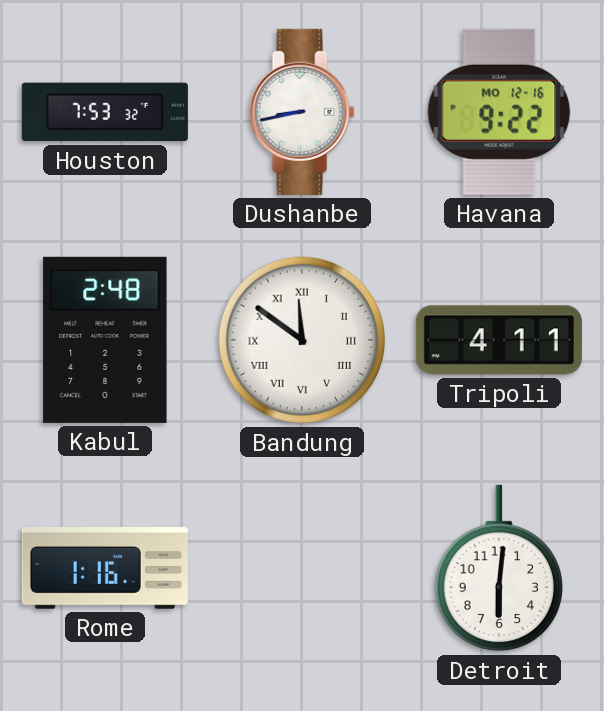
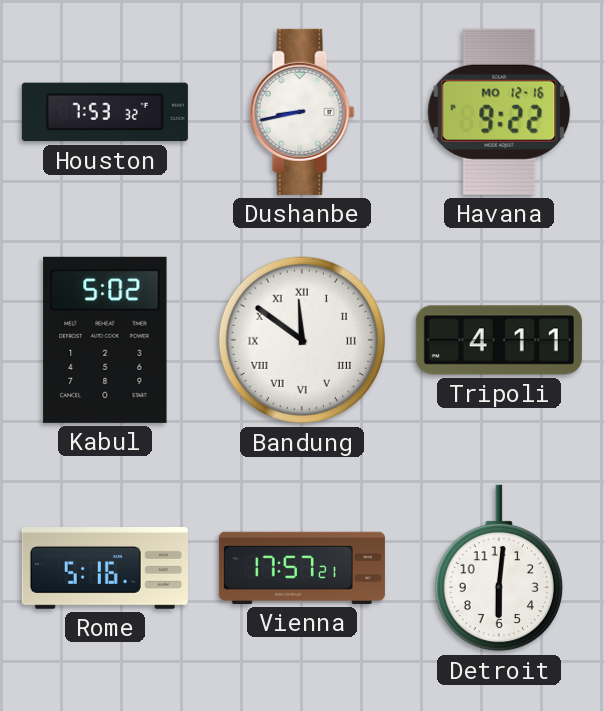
Kabul: 2:48 -> 5:02
Rome: 1:16 -> 5:16
Vienna: none -> 17:57
